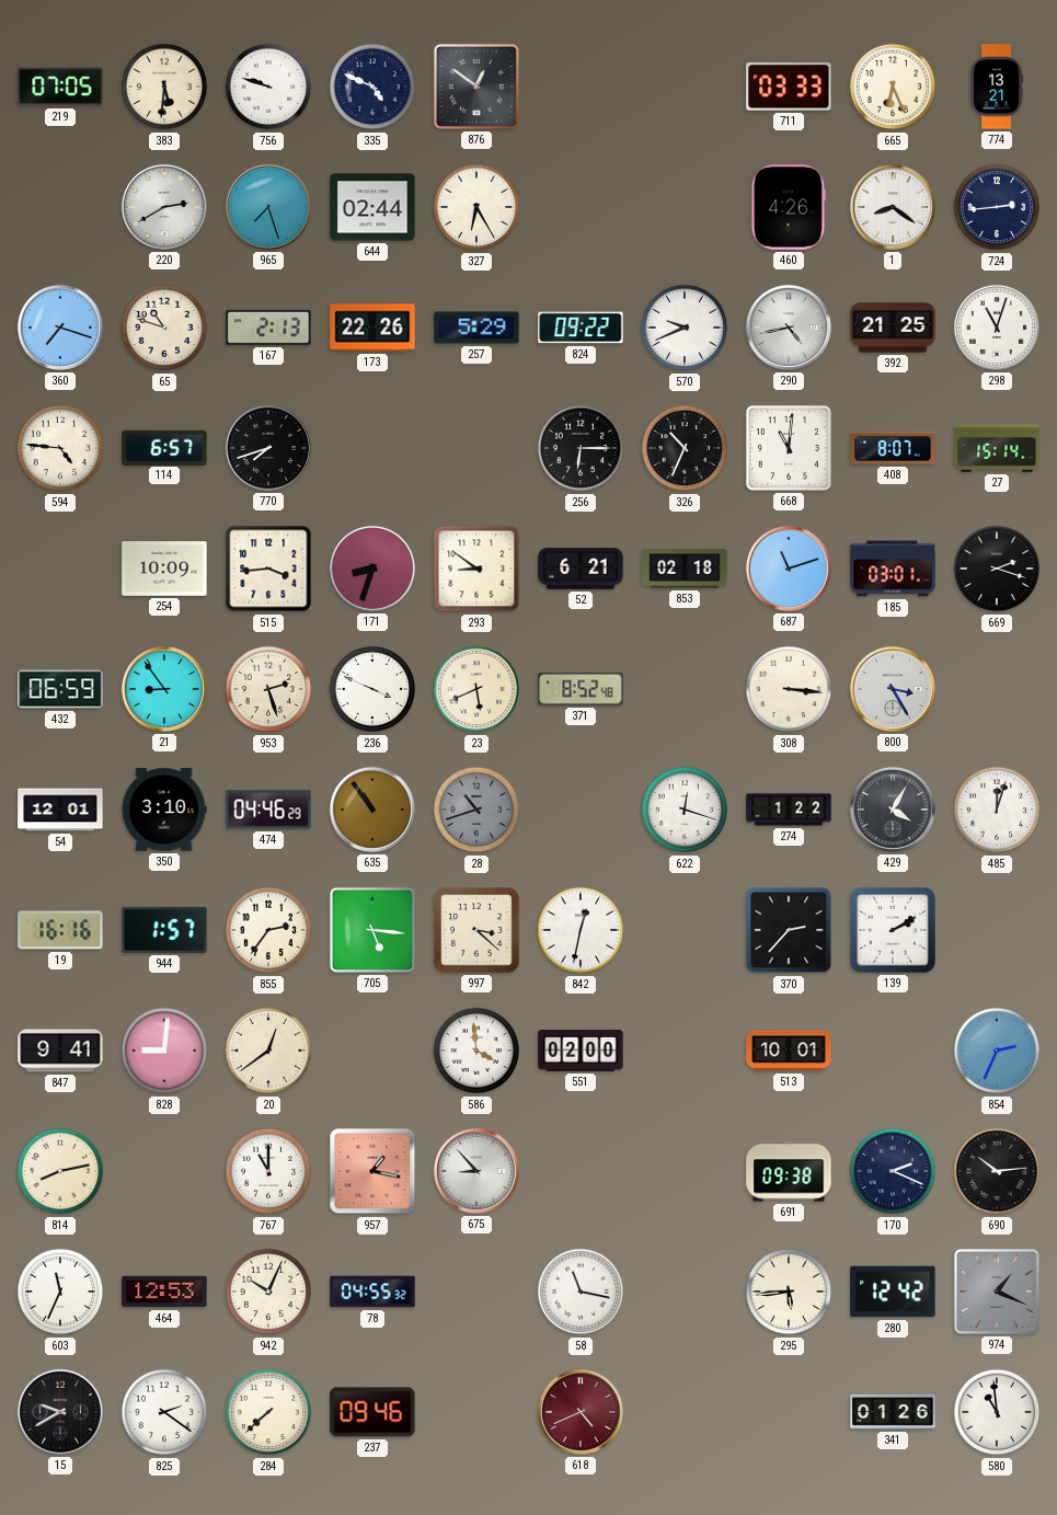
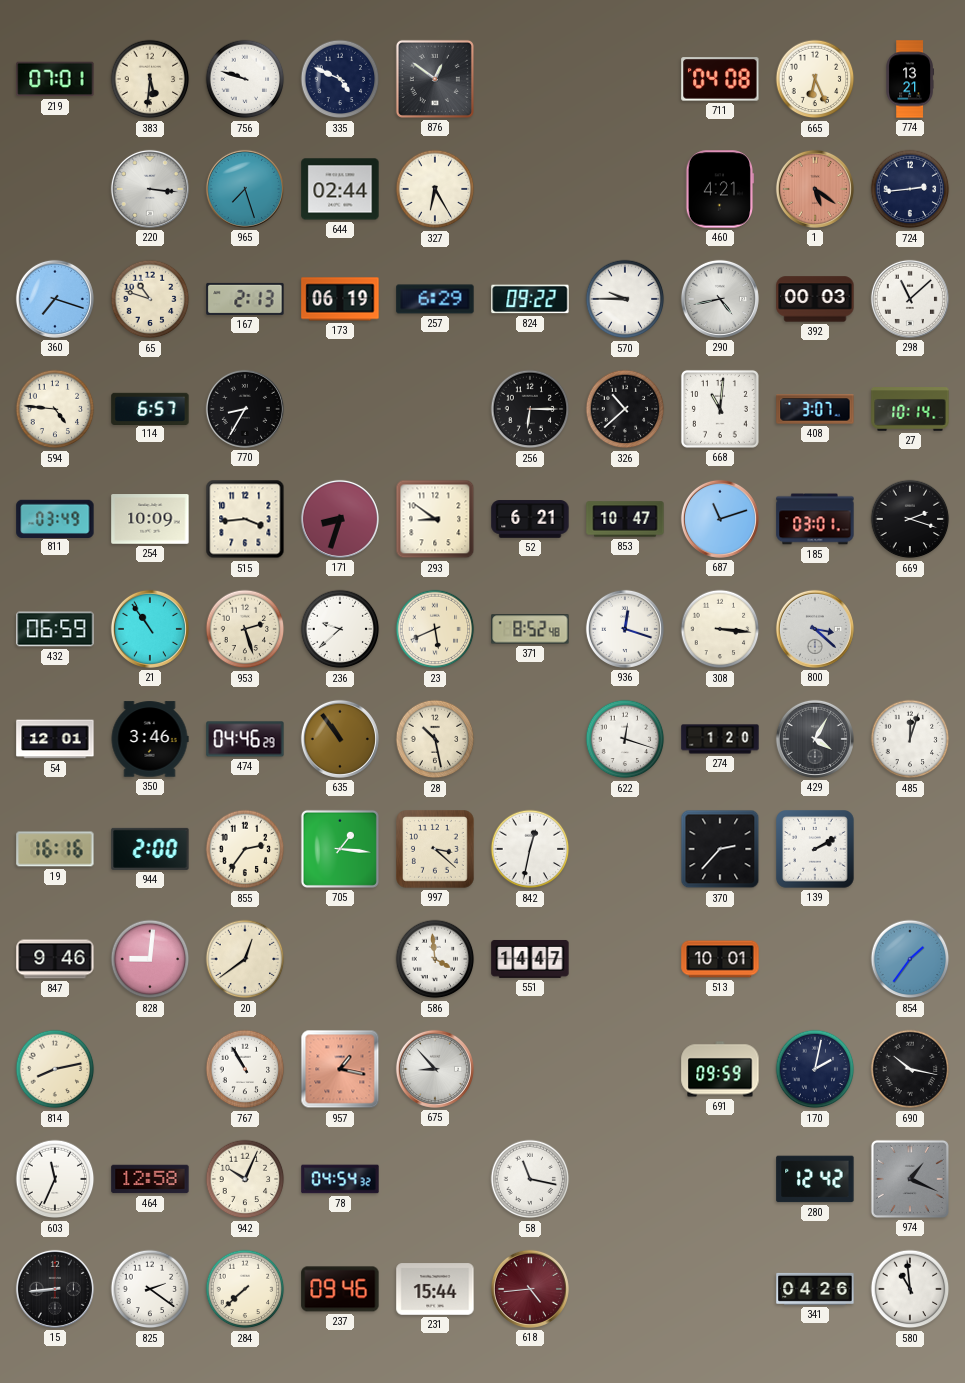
219: 07:05 -> 07:01
711: 03:33 -> 04:08
220: 2:40 -> 3:16
460: 4:26 -> 4:21
1: 8:21 -> 5:21
1 dial: white -> salmon
173: 22:26 -> 06:19
257: 5:29 -> 6:29
570: 9:41 -> 9:45
392: 21:25 -> 00:03
298: 11:03 -> 11:08
770: 7:42 -> 8:35
326: 10:34 -> 10:38
408: 8:07 -> 3:07
27: 15:14 -> 10:14
811: none -> 03:49
853: 02:18 -> 10:47
21: 8:54 -> 10:54
236: 3:49 -> 9:38
936: none -> 12:18
800: 3:25 -> 3:22
350: 3:10 -> 3:46
28: 10:42 -> 10:28
28 dial: grey -> cream
274: 1:22 -> 1:20
944: 1:57 -> 2:00
705: 5:16 -> 1:16
847: 9:41 -> 9:46
551: 02:00 -> 14:47
854: 2:34 -> 1:36
767: 11:00 -> 10:55
691: 09:38 -> 09:59
170: 2:19 -> 2:02
690: 10:14 -> 10:17
464: 12:53 -> 12:58
78: 04:55 -> 04:54
295: 5:44 -> none
15: 9:40 -> 8:44
231: none -> 15:44
618: 4:41 -> 4:44
341: 01:26 -> 04:26
